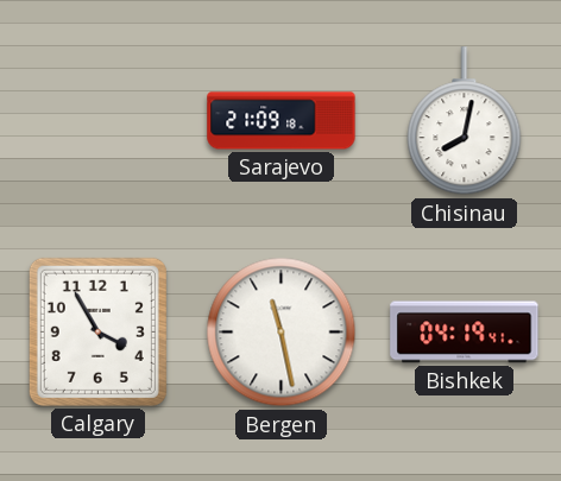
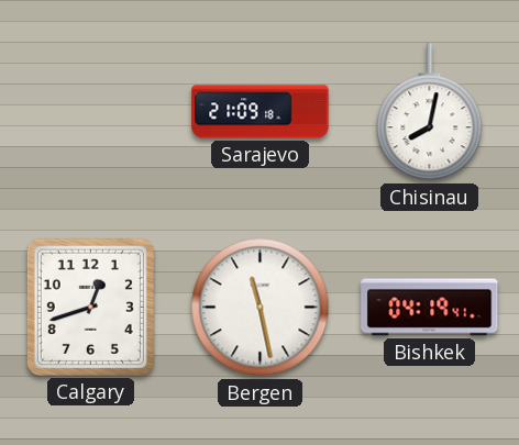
Calgary: 3:55 -> 12:42
